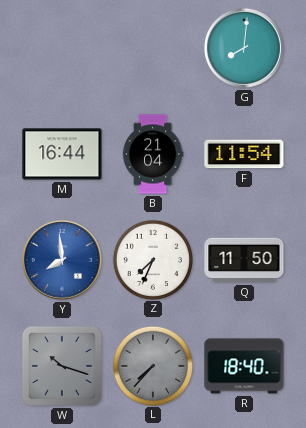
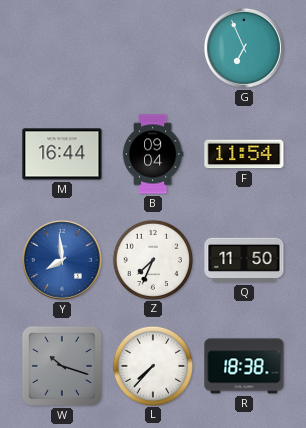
G: 8:01 -> 6:56
B: 21:04 -> 09:04
L dial: grey -> white
R: 18:40 -> 18:38
